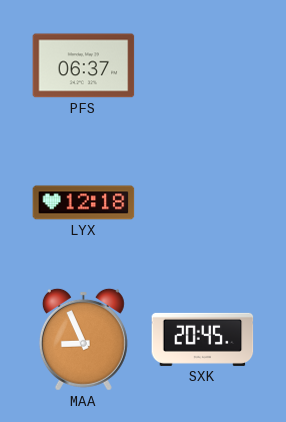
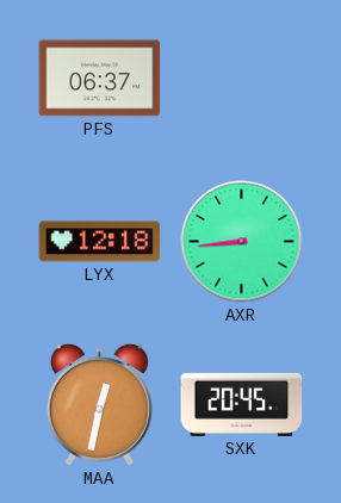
AXR: none -> 8:44
MAA: 8:56 -> 12:32
